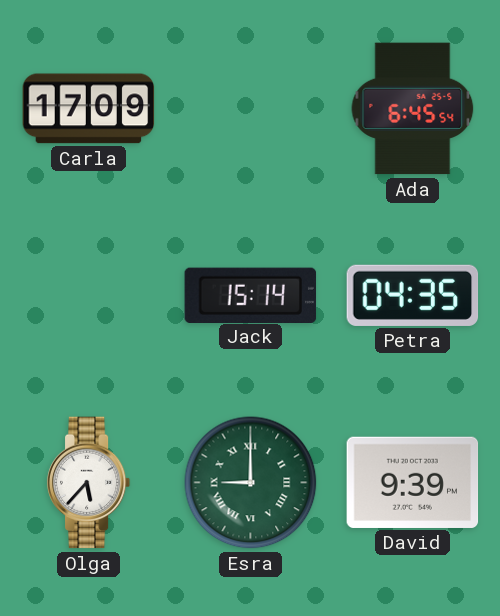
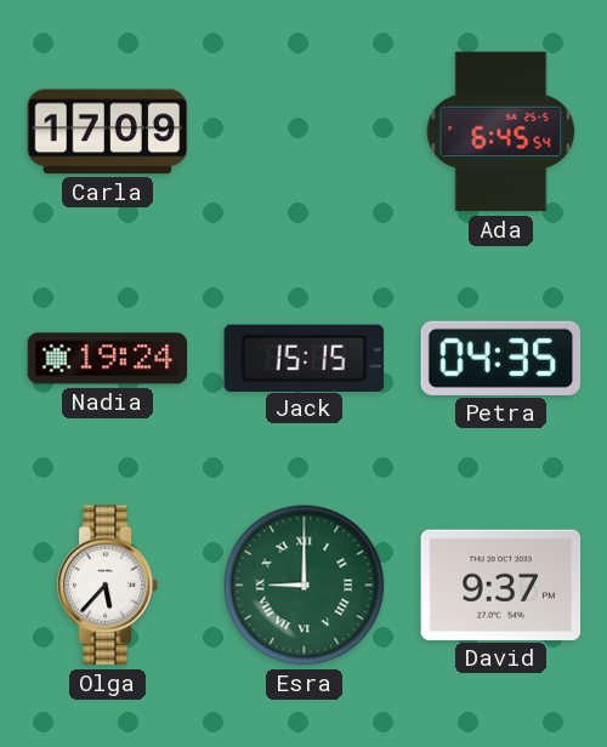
Nadia: none -> 19:24
Jack: 15:14 -> 15:15
David: 9:39 -> 9:37
